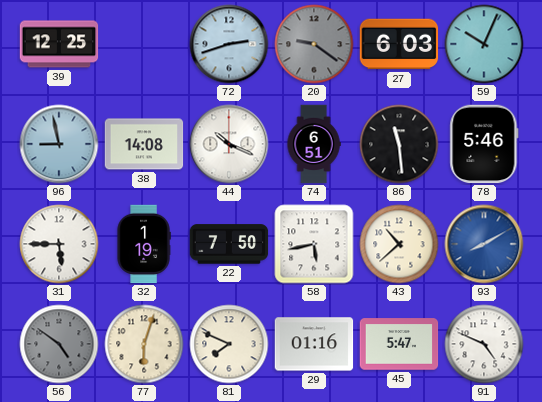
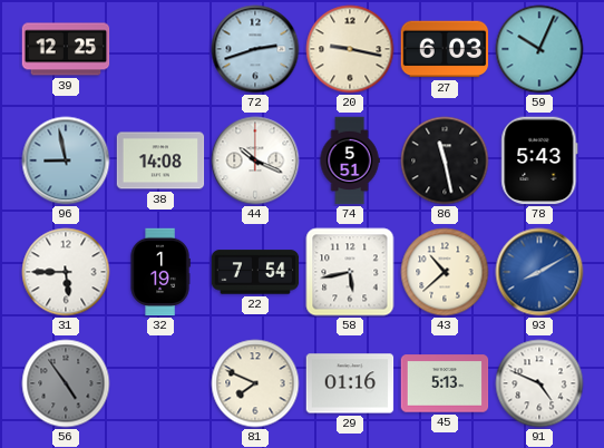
20: 9:21 -> 9:17
20 dial: grey -> cream
74: 6:51 -> 5:51
86: 11:29 -> 11:28
78: 5:46 -> 5:43
22: 7:50 -> 7:54
56: 4:51 -> 4:54
77: 6:03 -> none
45: 5:47 -> 5:13
